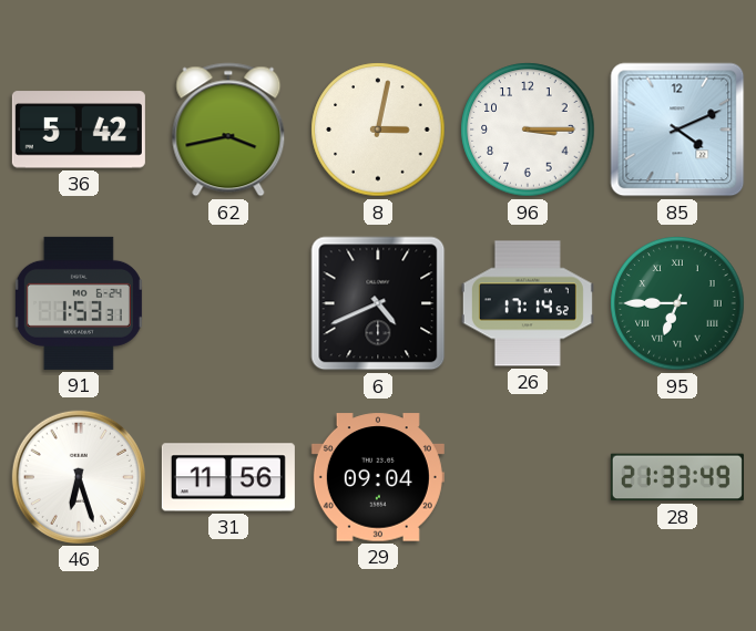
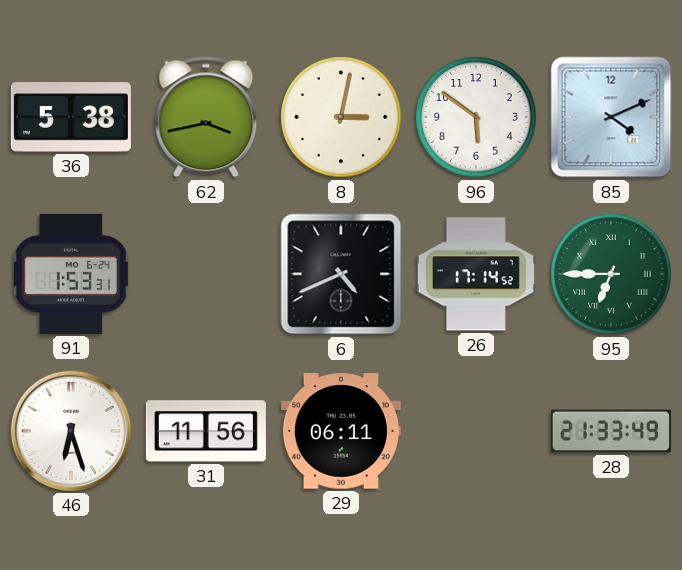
36: 5:42 -> 5:38
96: 3:15 -> 5:51
29: 09:04 -> 06:11
